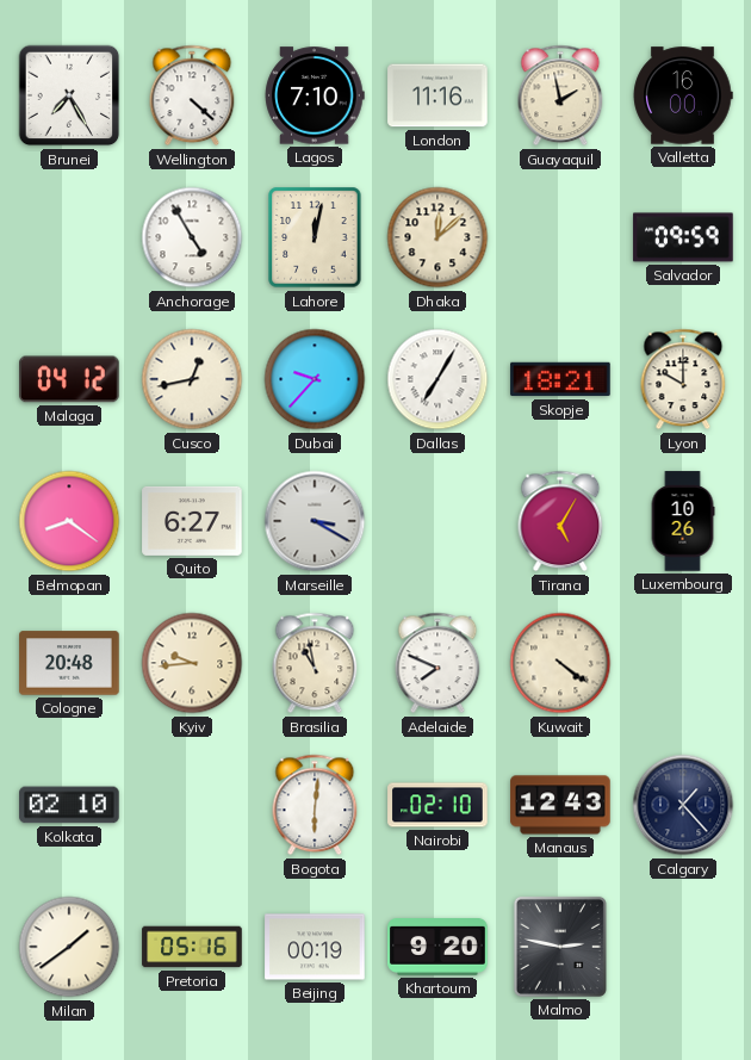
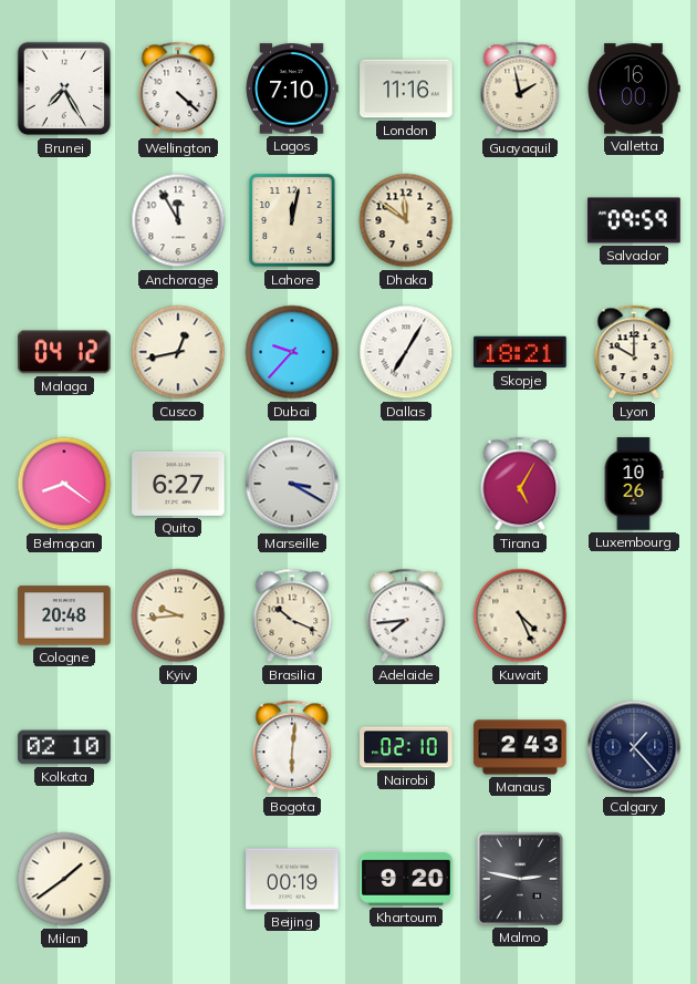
Anchorage: 4:55 -> 11:55
Dhaka: 12:08 -> 11:51
Brasilia: 10:58 -> 10:19
Adelaide: 7:49 -> 7:44
Kuwait: 4:21 -> 4:26
Manaus: 12:43 -> 2:43
Pretoria: 05:16 -> none
